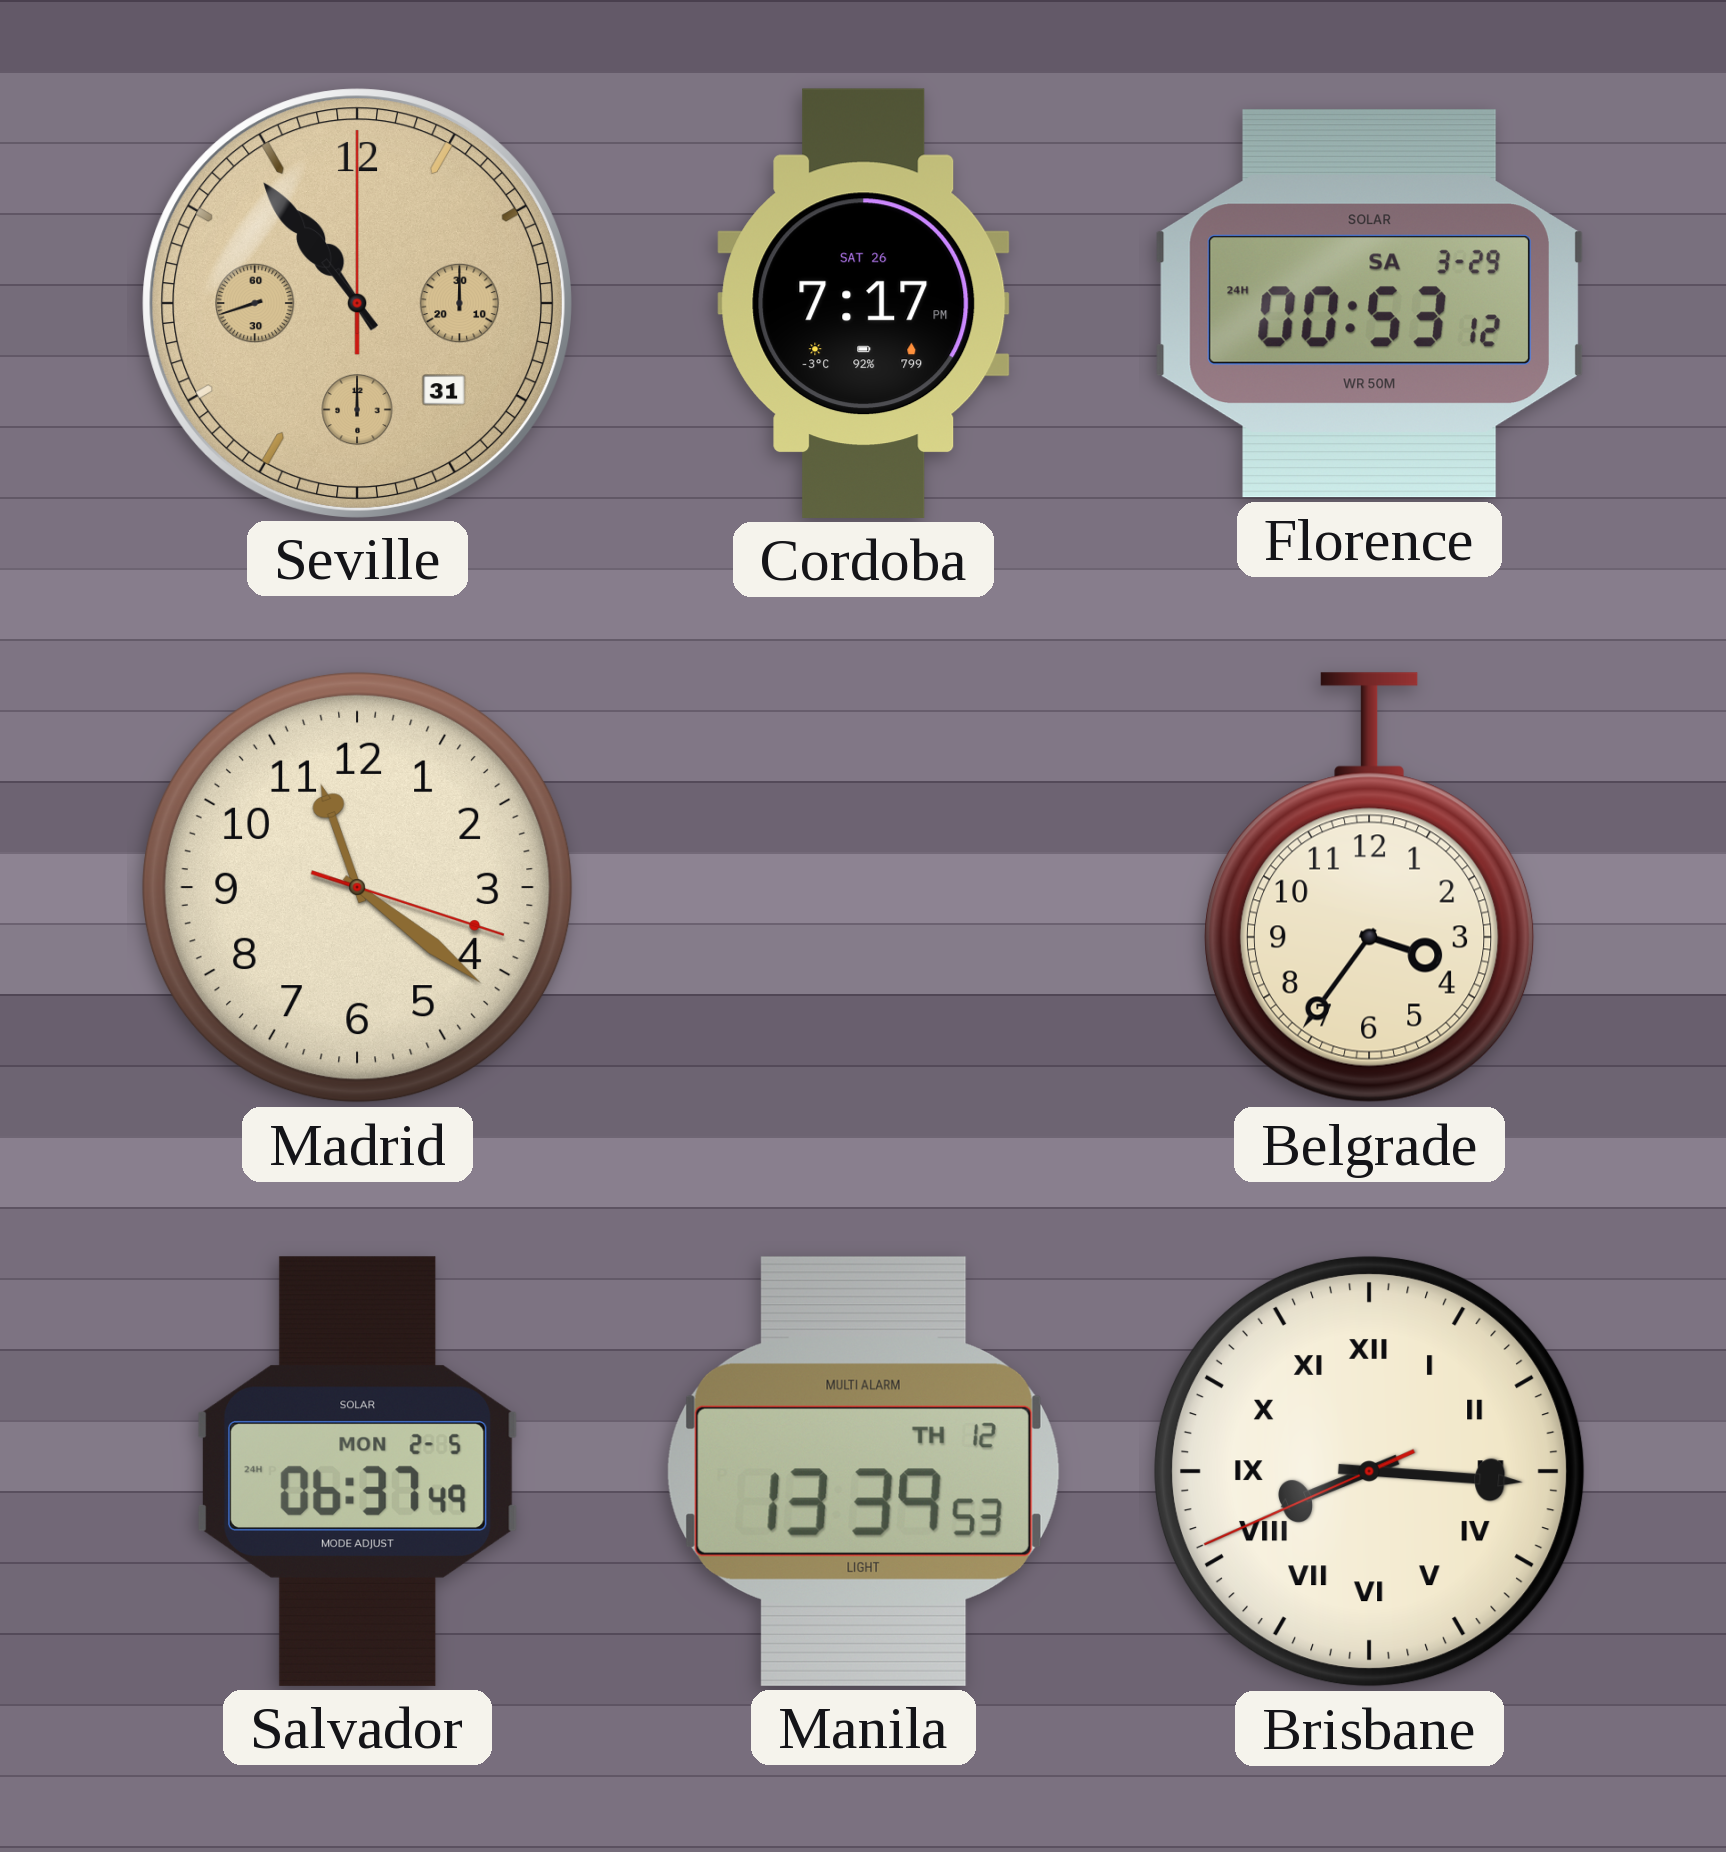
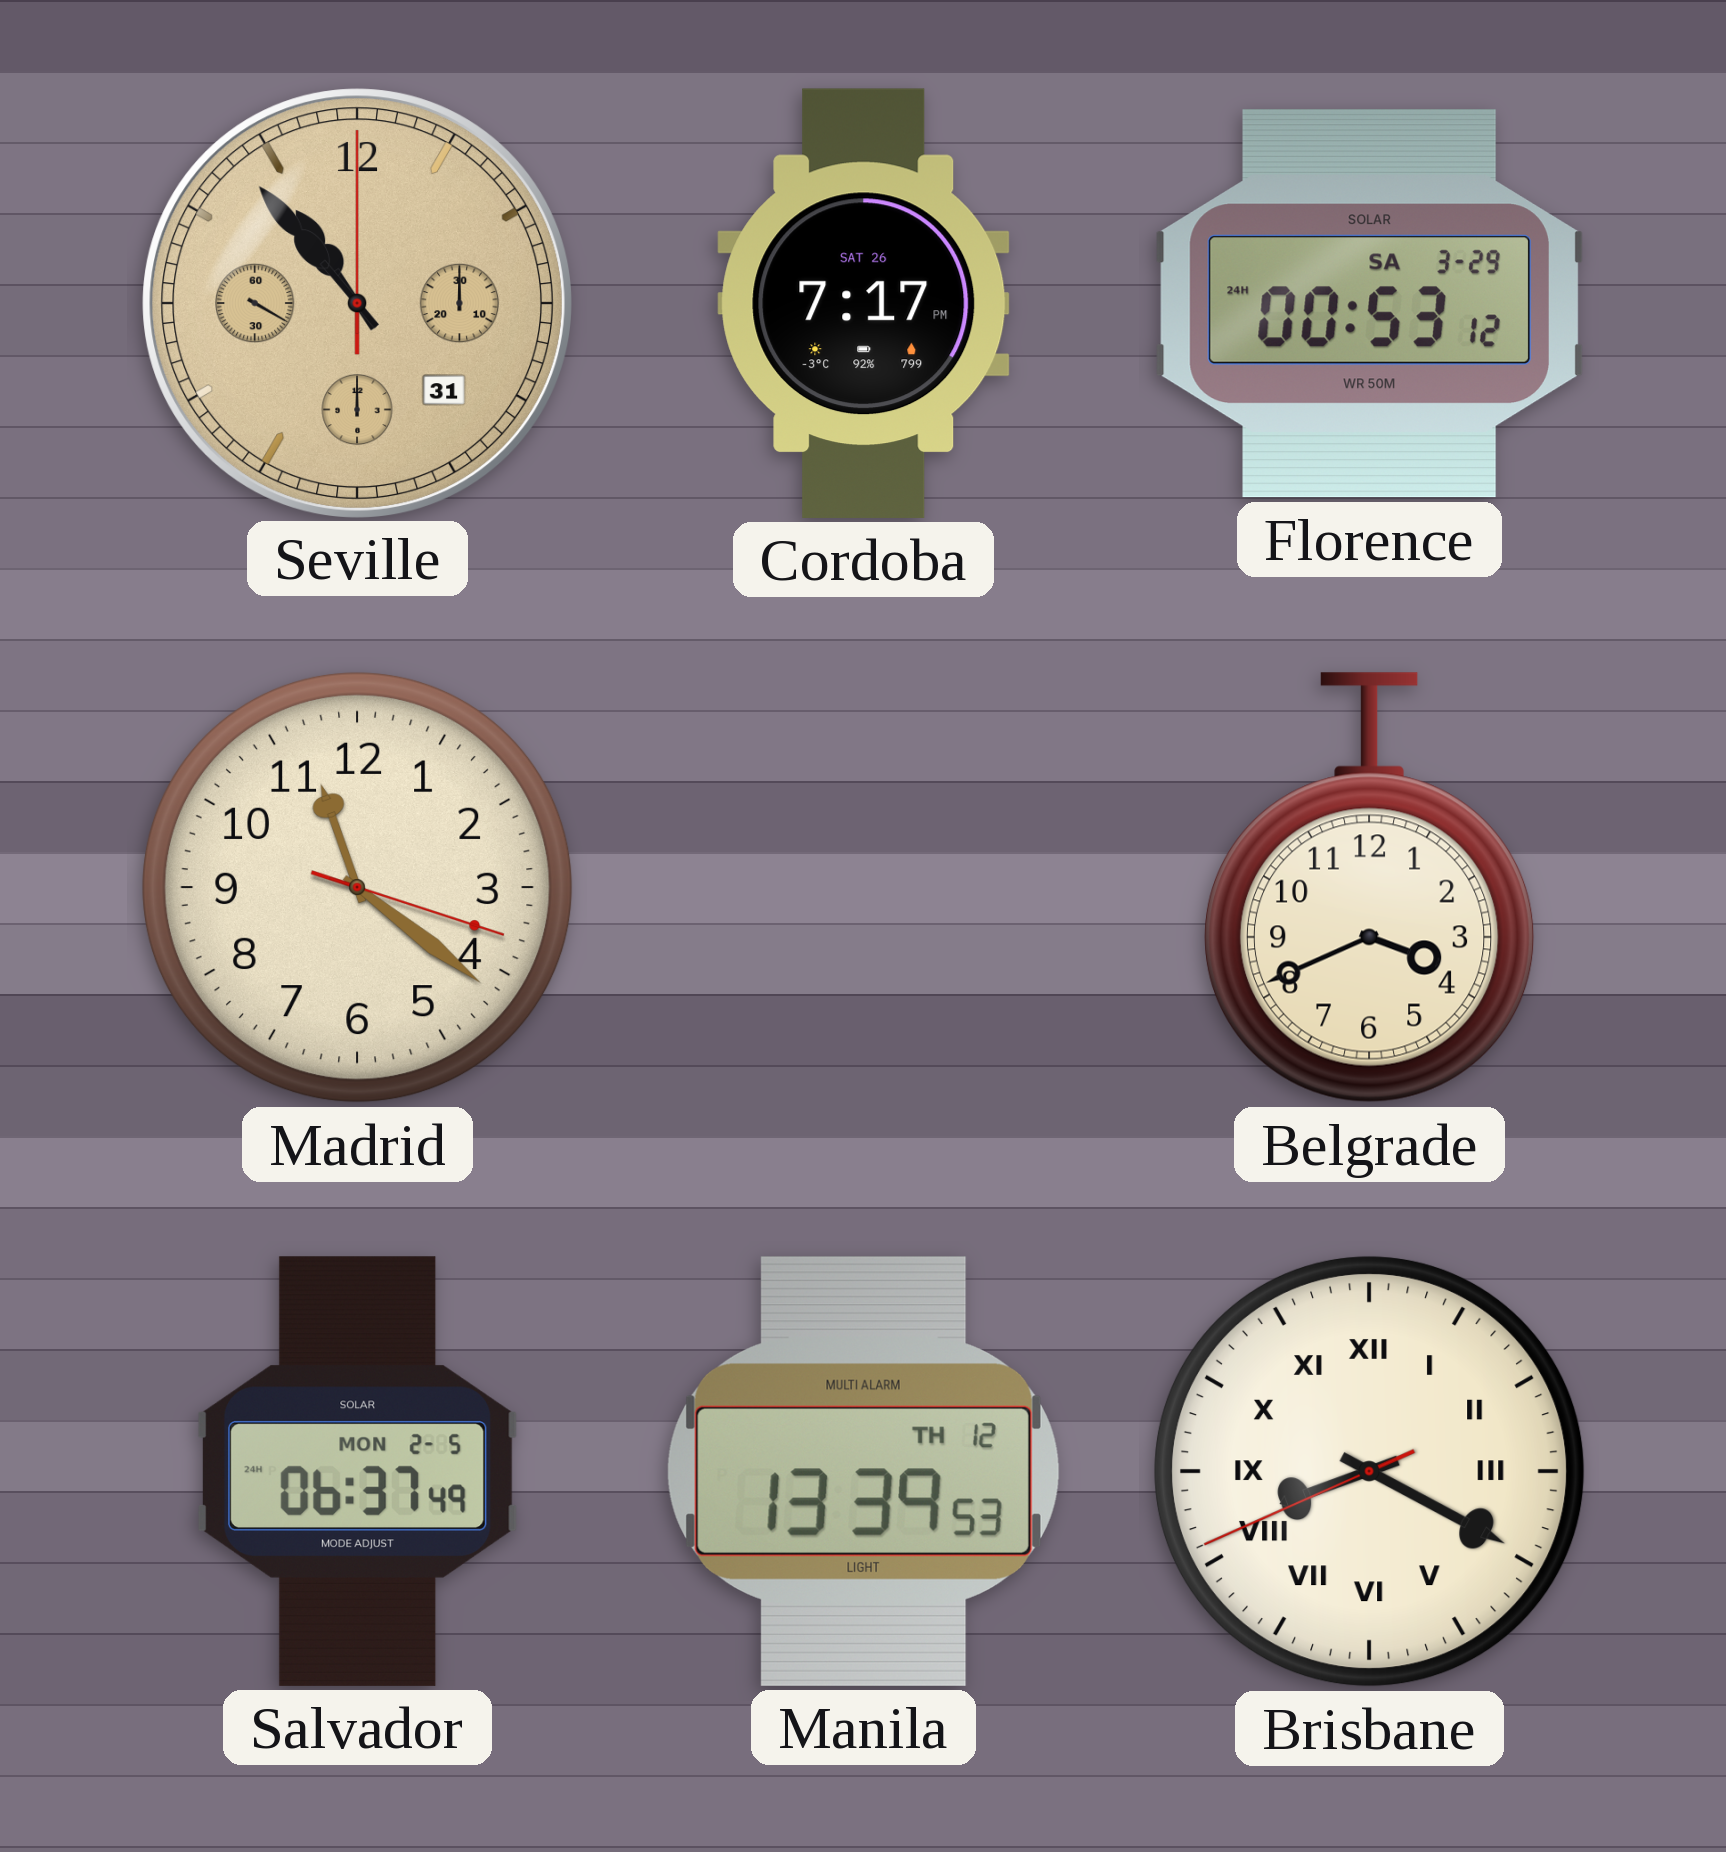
Seville: 10:53:42 -> 10:53:20
Belgrade: 3:36 -> 3:41
Brisbane: 8:15 -> 8:19
